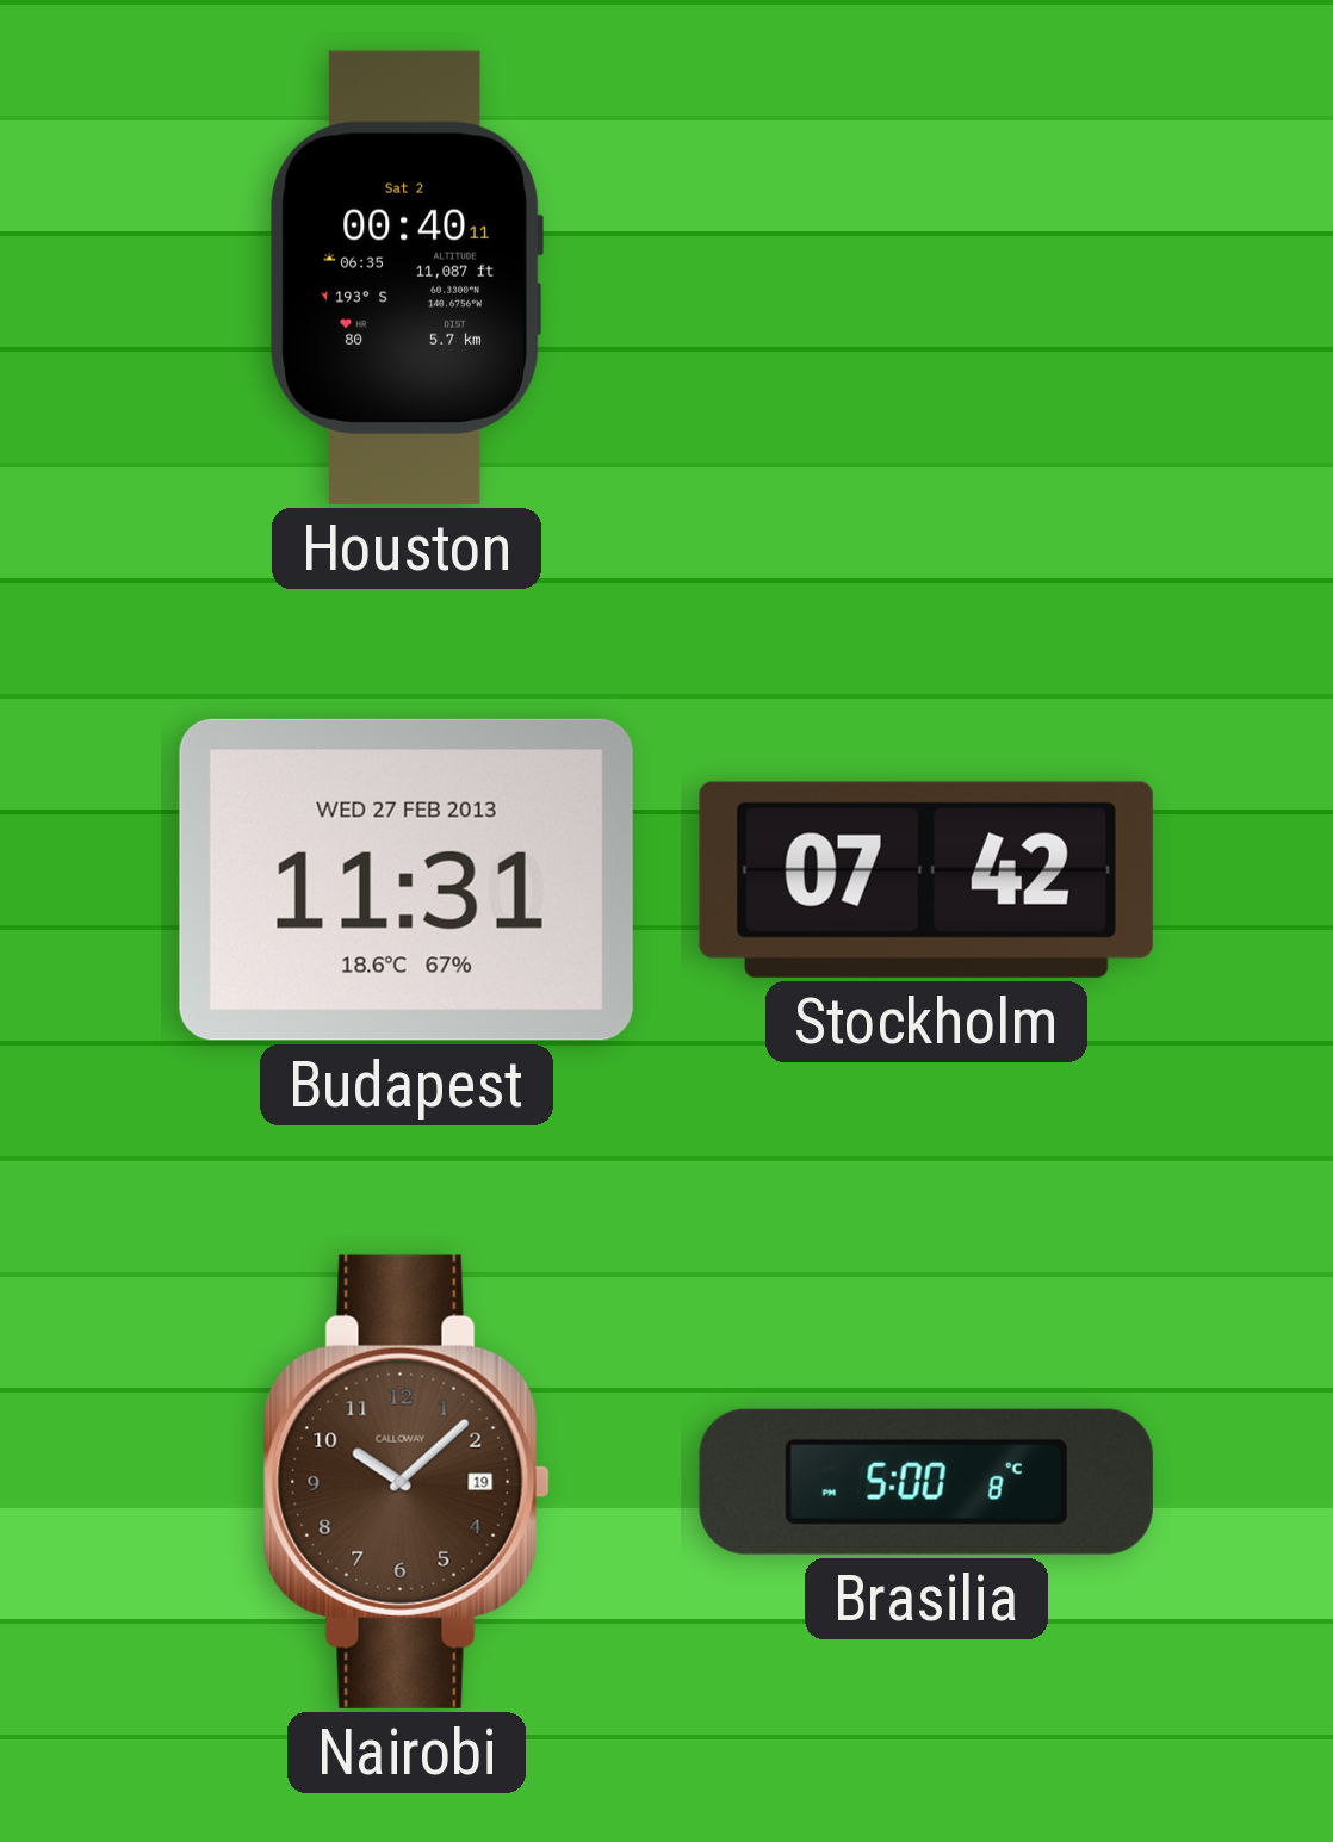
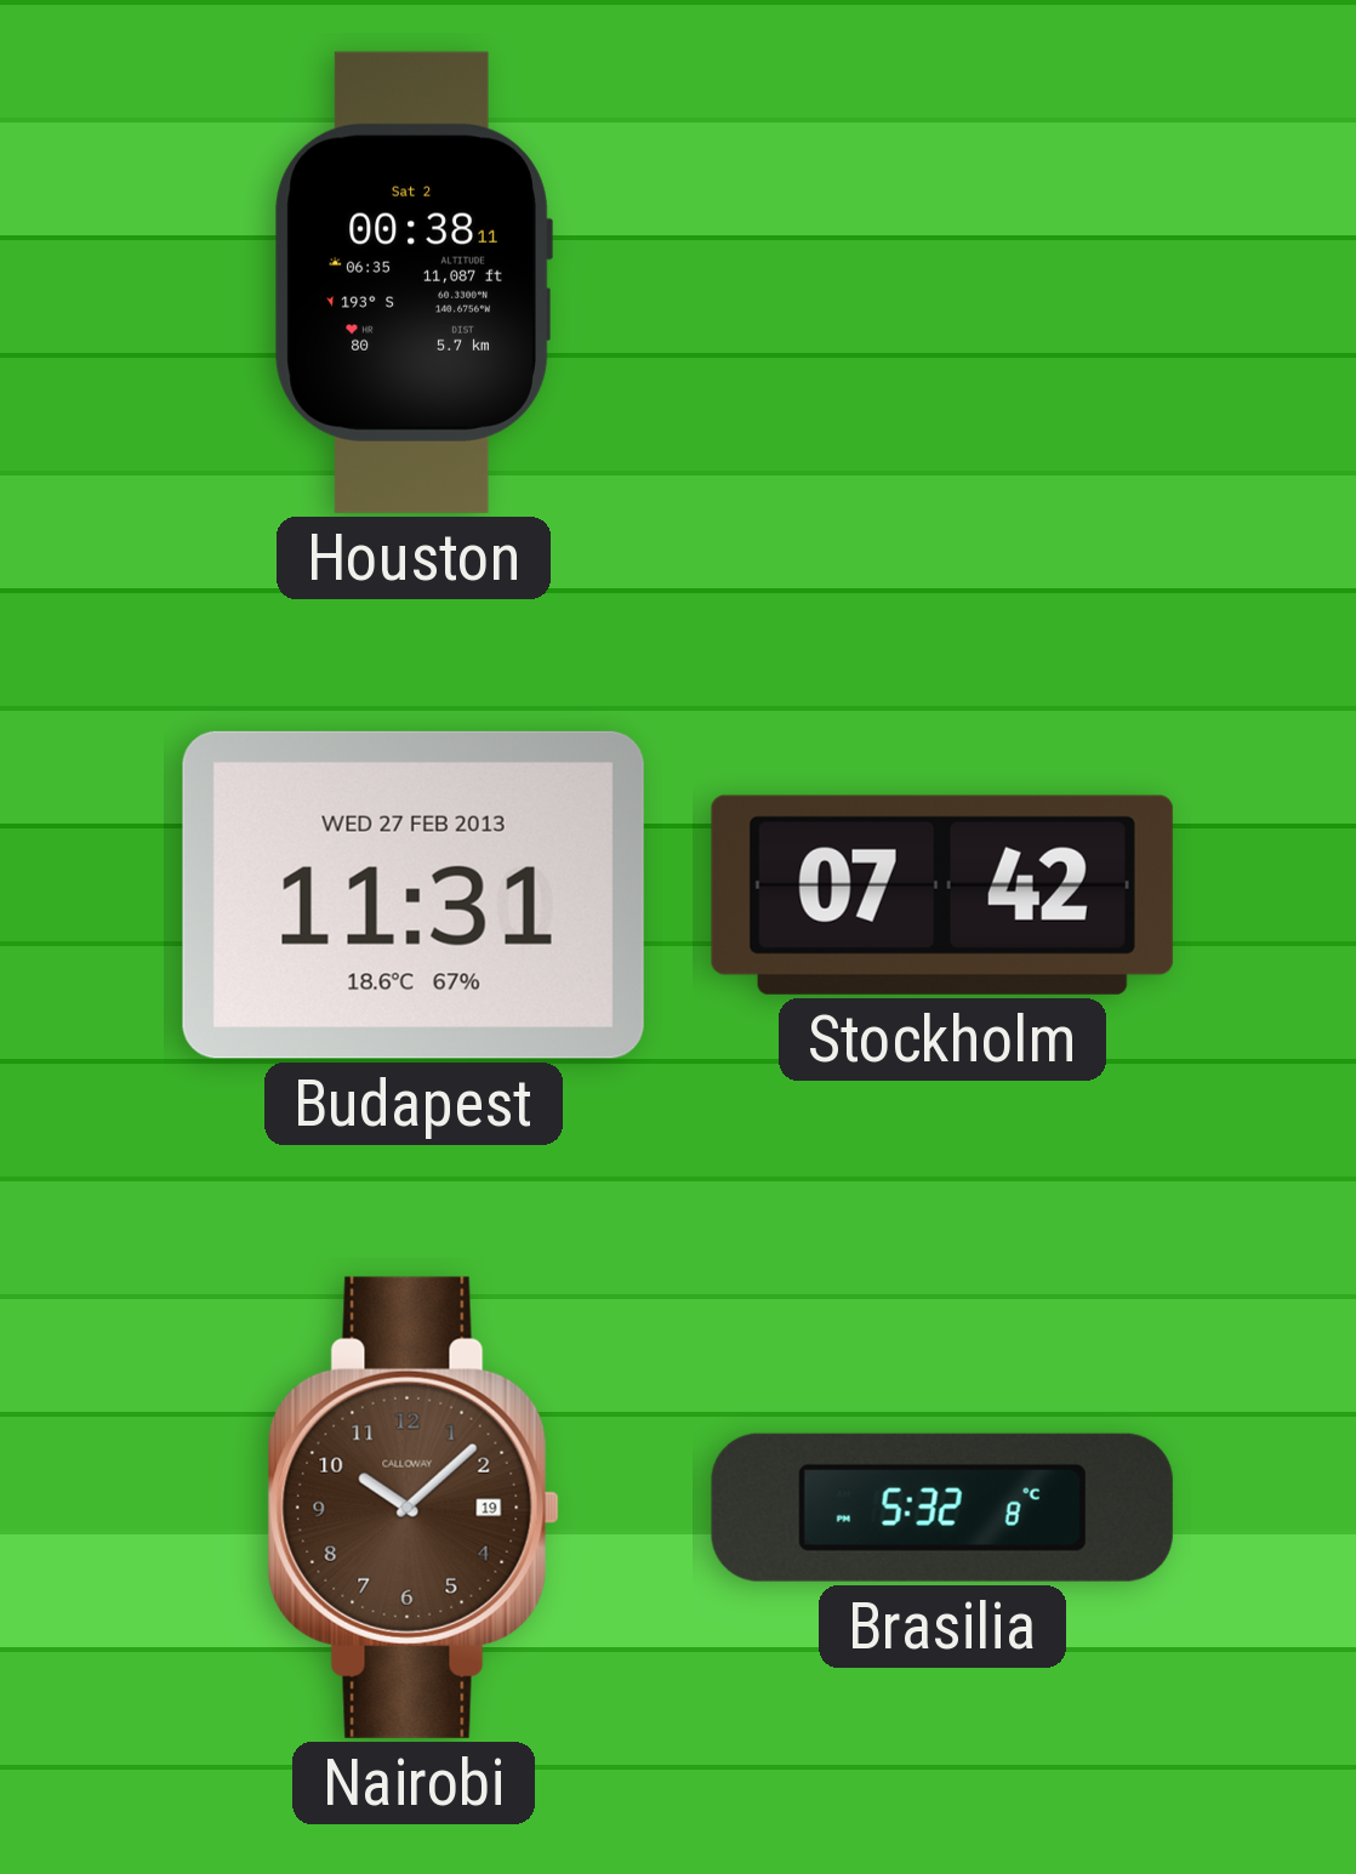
Houston: 00:40 -> 00:38
Brasilia: 5:00 -> 5:32
